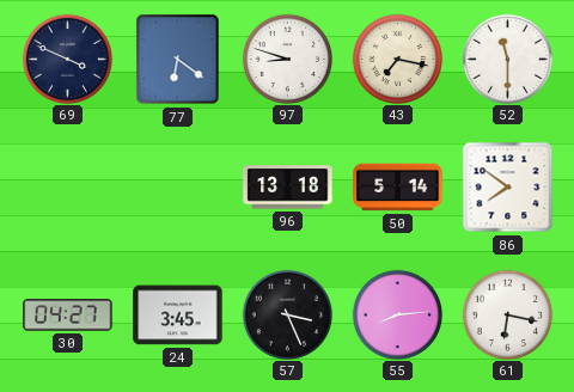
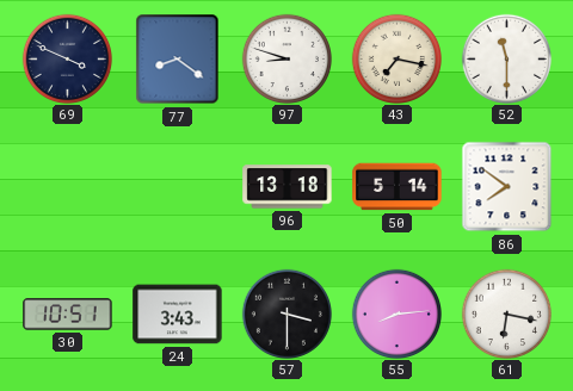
77: 6:21 -> 8:21
30: 04:27 -> 10:51
24: 3:45 -> 3:43
57: 3:26 -> 3:30
